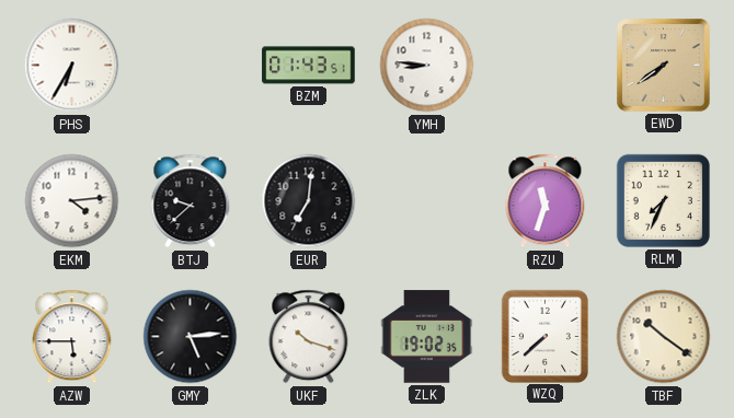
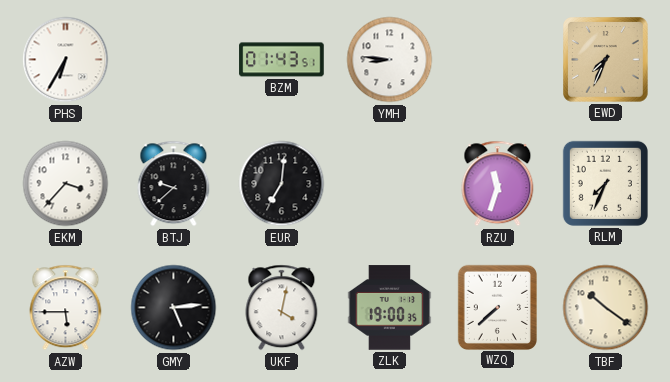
EWD: 7:39 -> 7:34
EKM: 4:14 -> 3:37
UKF: 10:18 -> 4:02
ZLK: 19:02 -> 19:00
